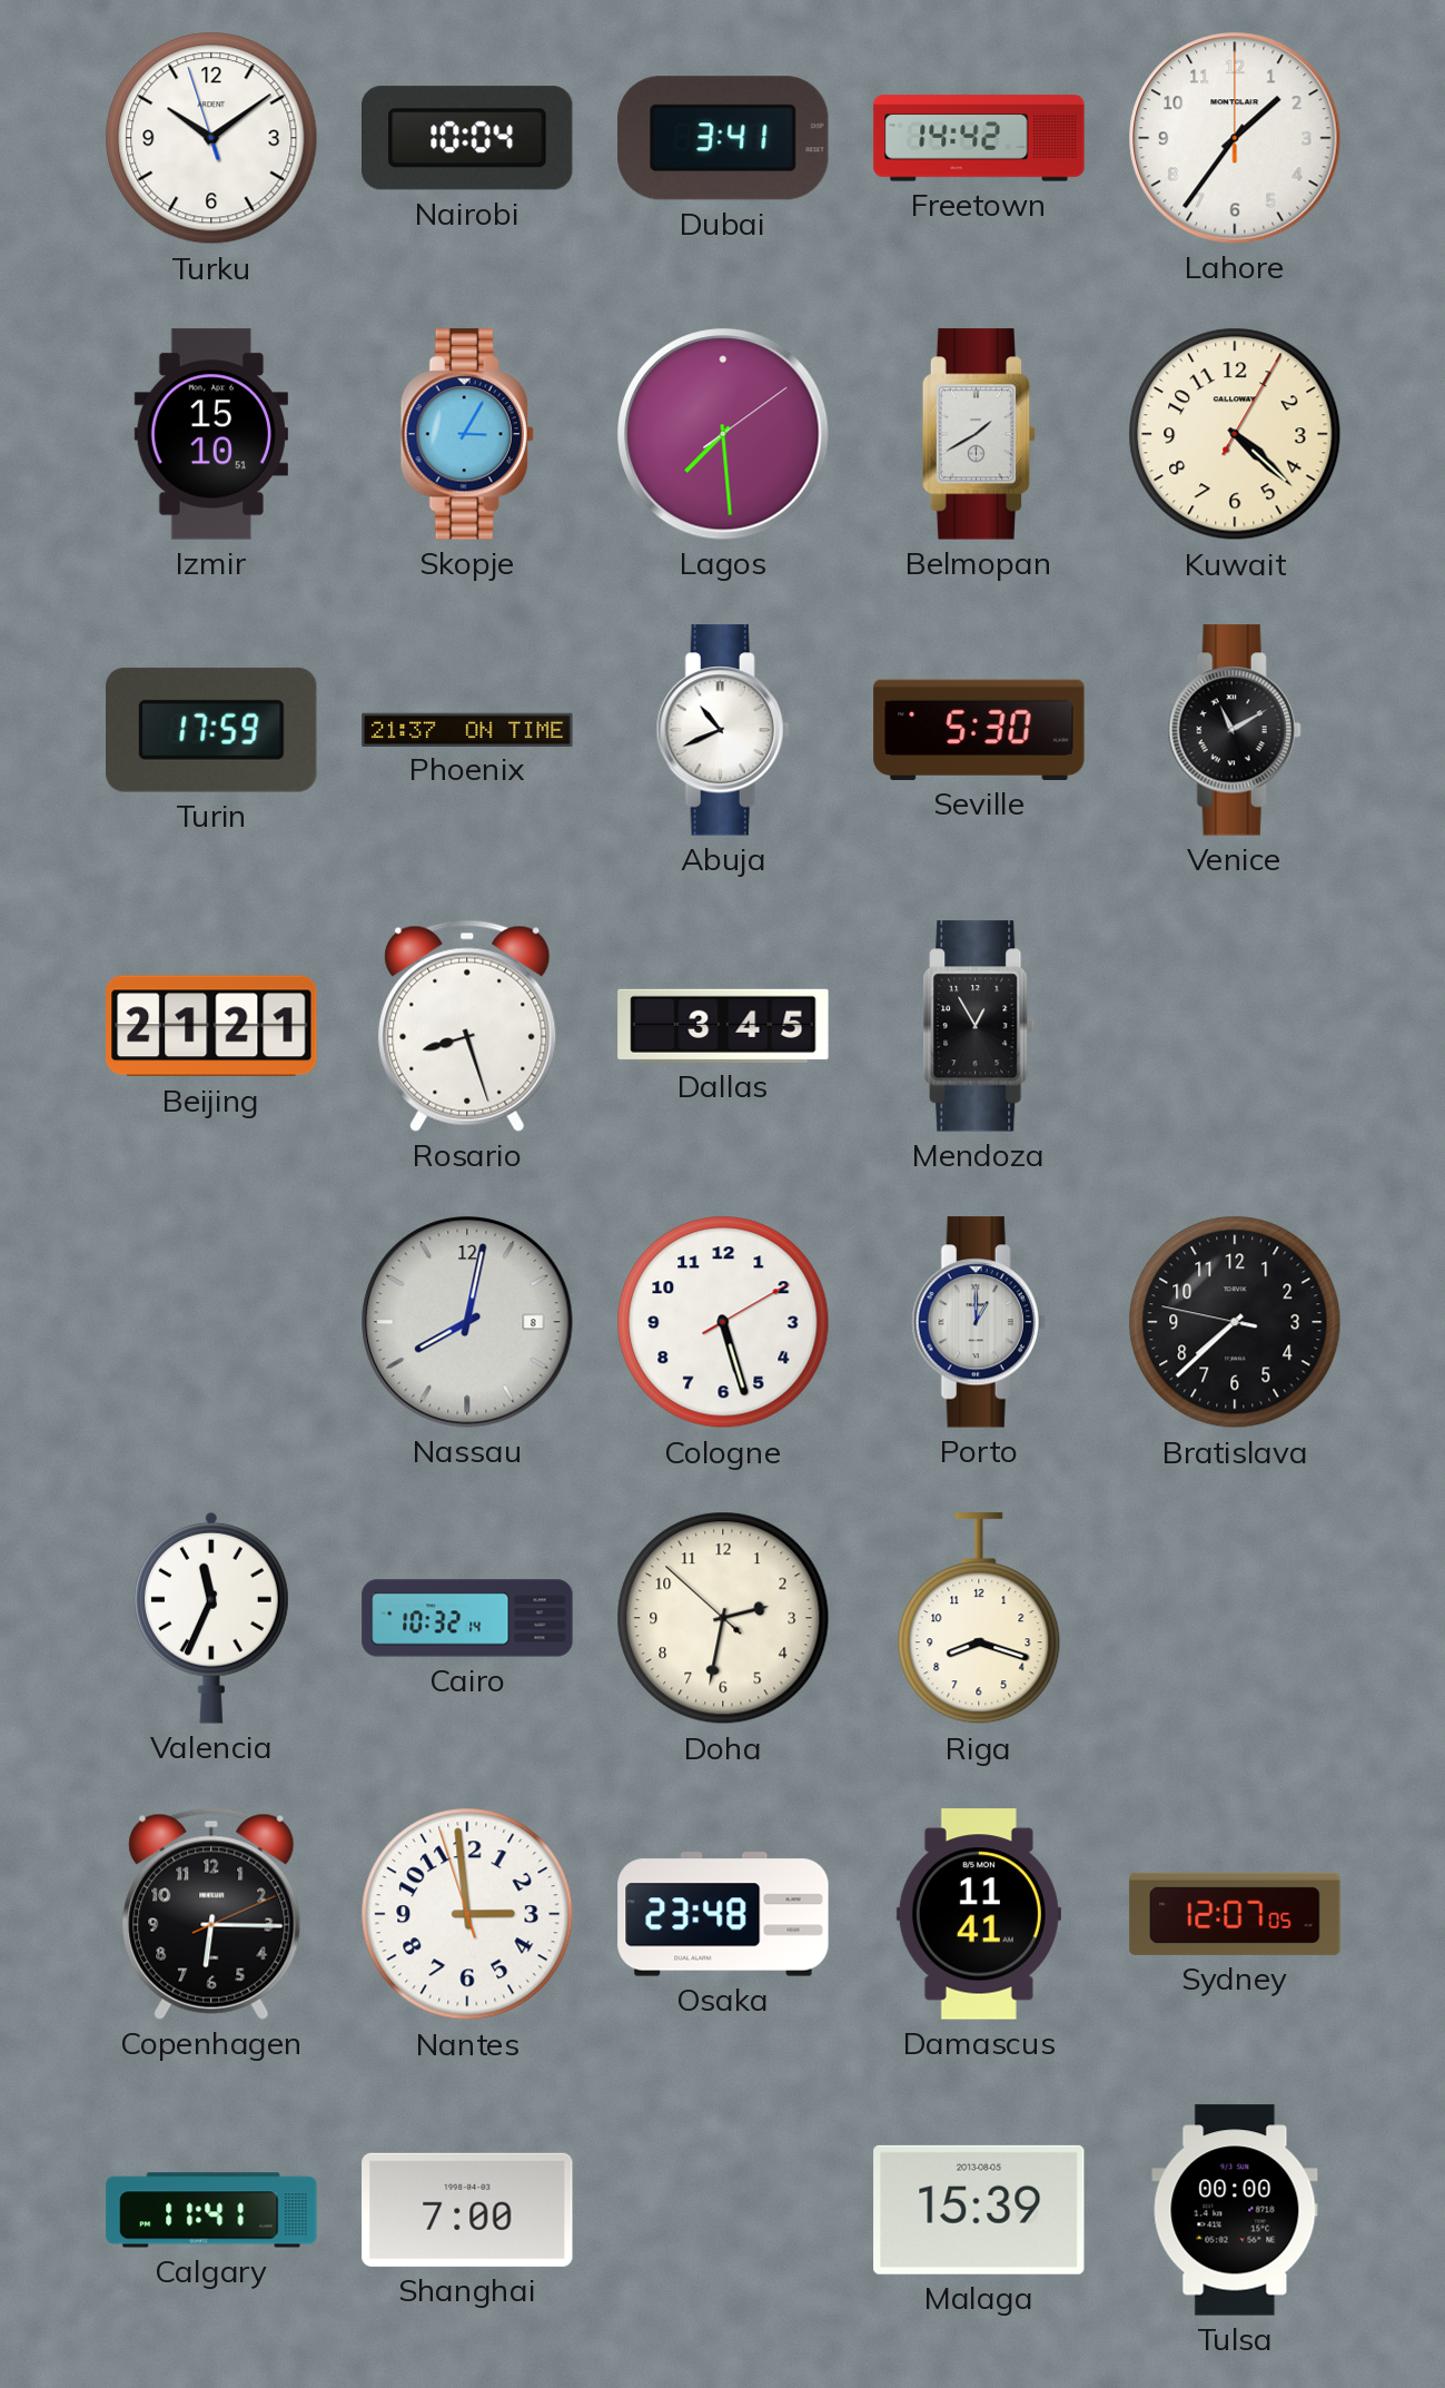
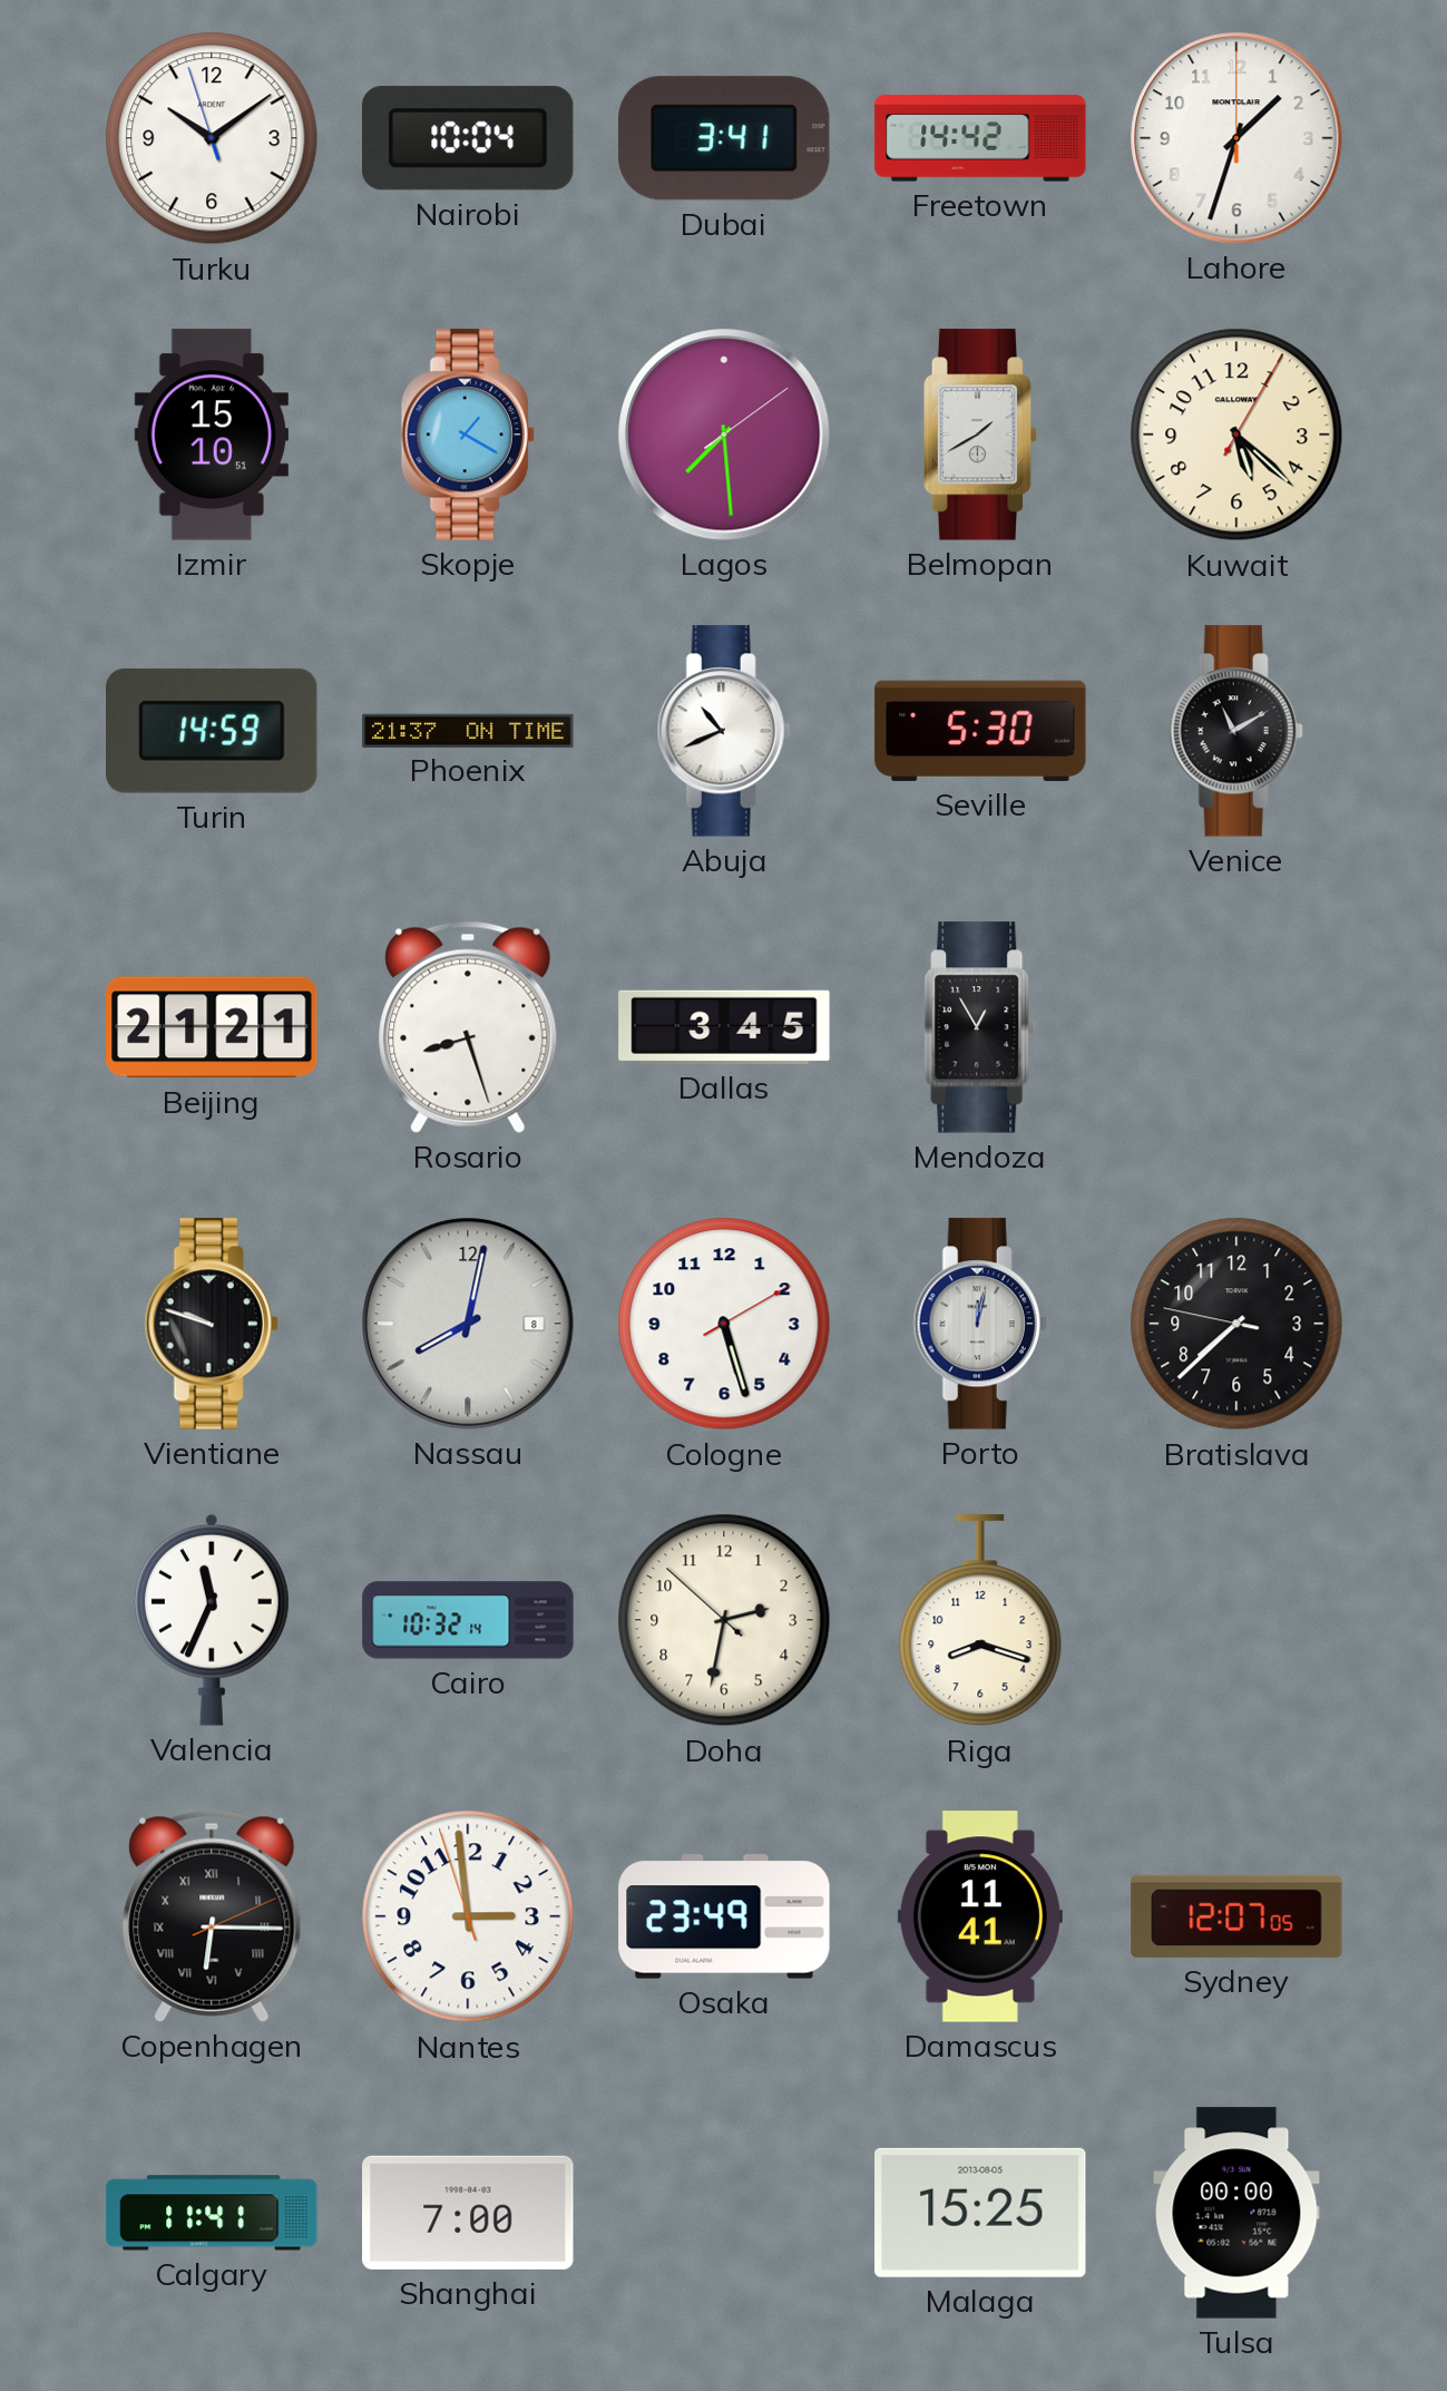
Lahore: 1:36 -> 1:33
Skopje: 3:05 -> 1:20
Kuwait: 4:22 -> 5:22
Turin: 17:59 -> 14:59
Vientiane: none -> 9:48
Porto: 1:00 -> 12:02
Copenhagen numerals: Arabic -> Roman
Osaka: 23:48 -> 23:49
Malaga: 15:39 -> 15:25
